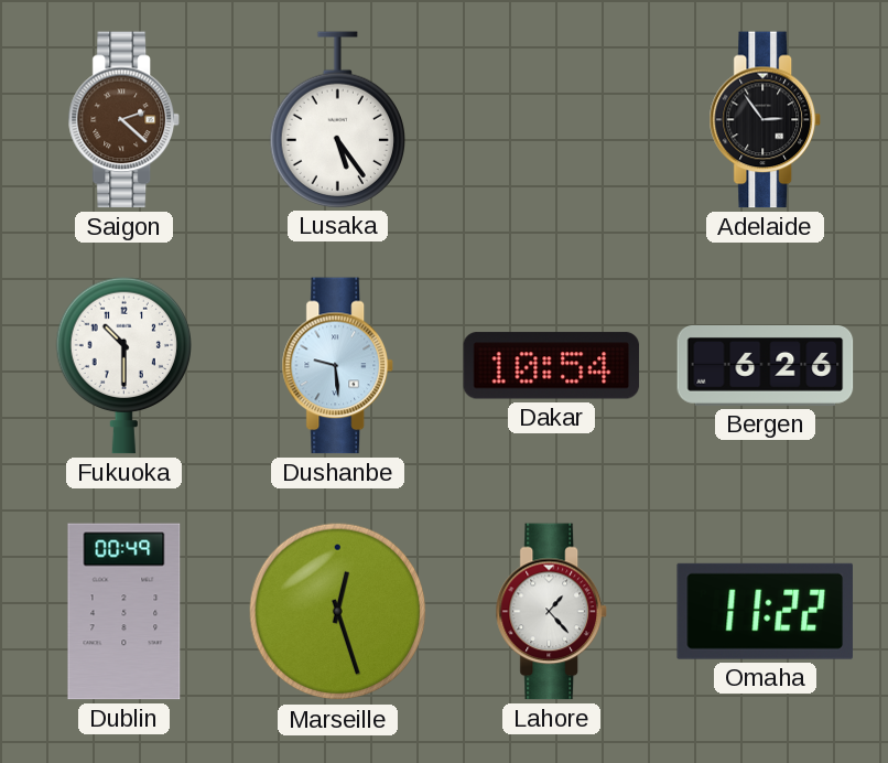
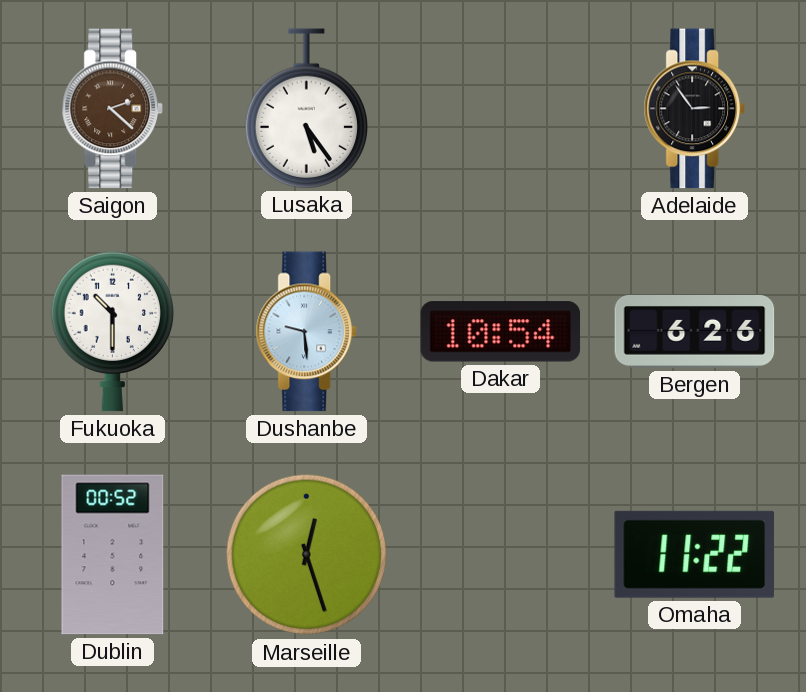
Dublin: 00:49 -> 00:52
Lahore: 1:23 -> none
